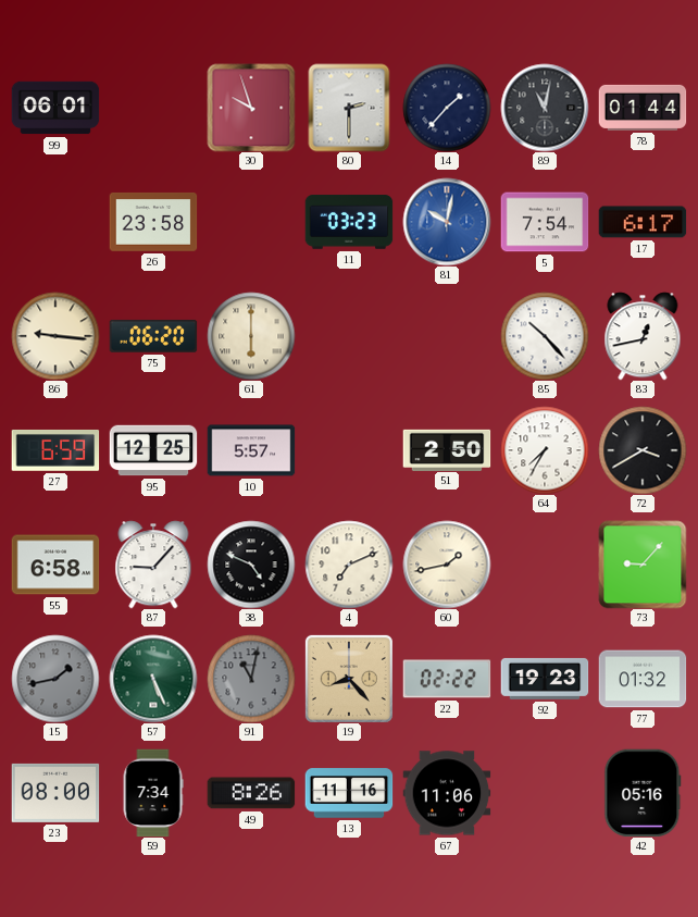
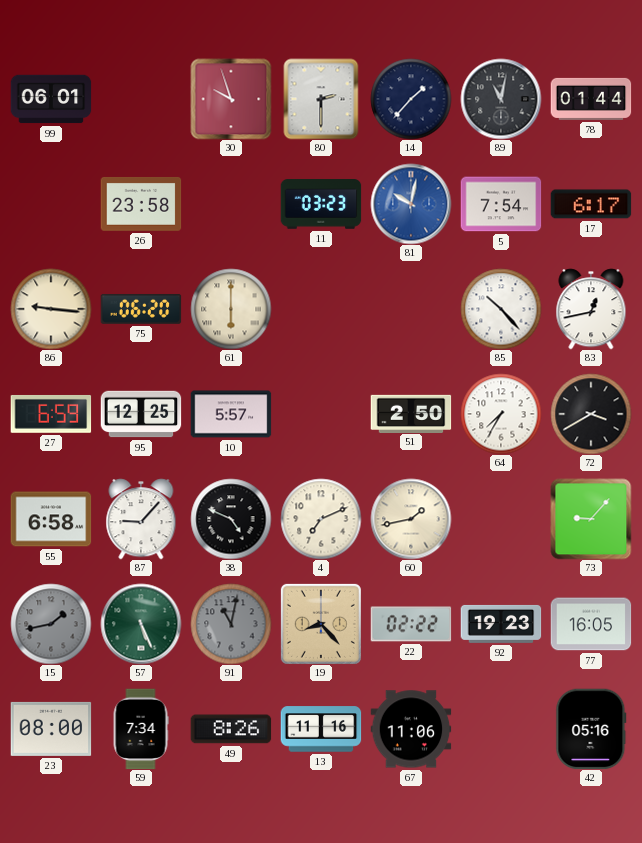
77: 01:32 -> 16:05
